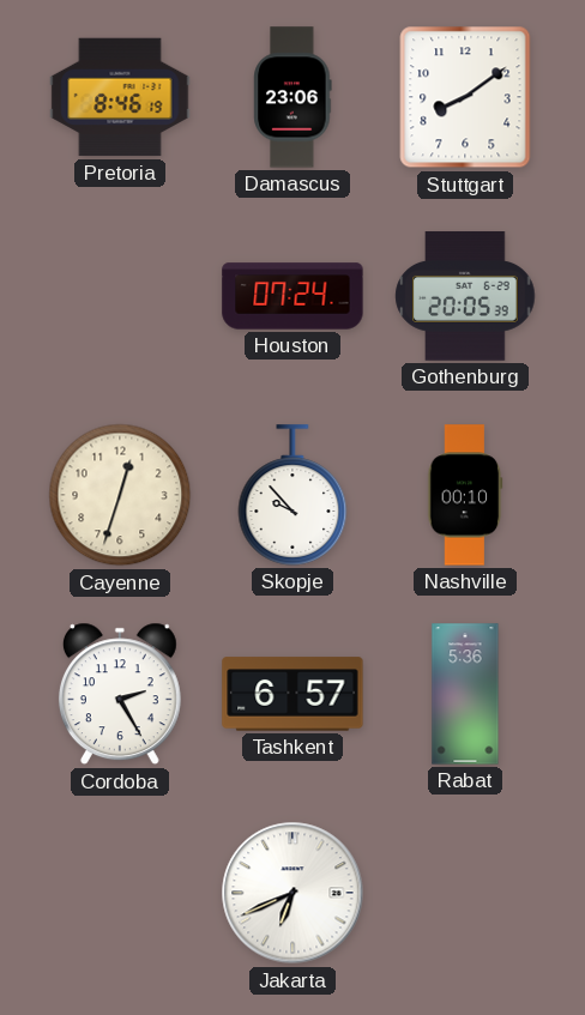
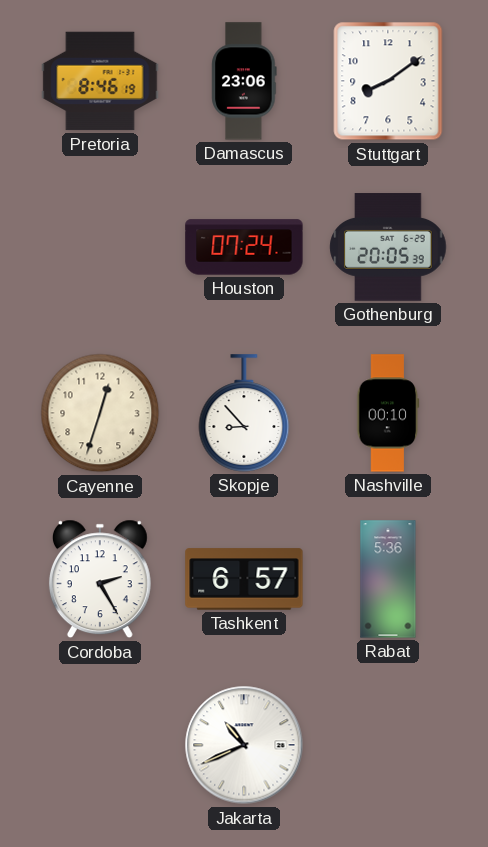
Skopje: 9:53 -> 8:53
Jakarta: 6:41 -> 10:41
